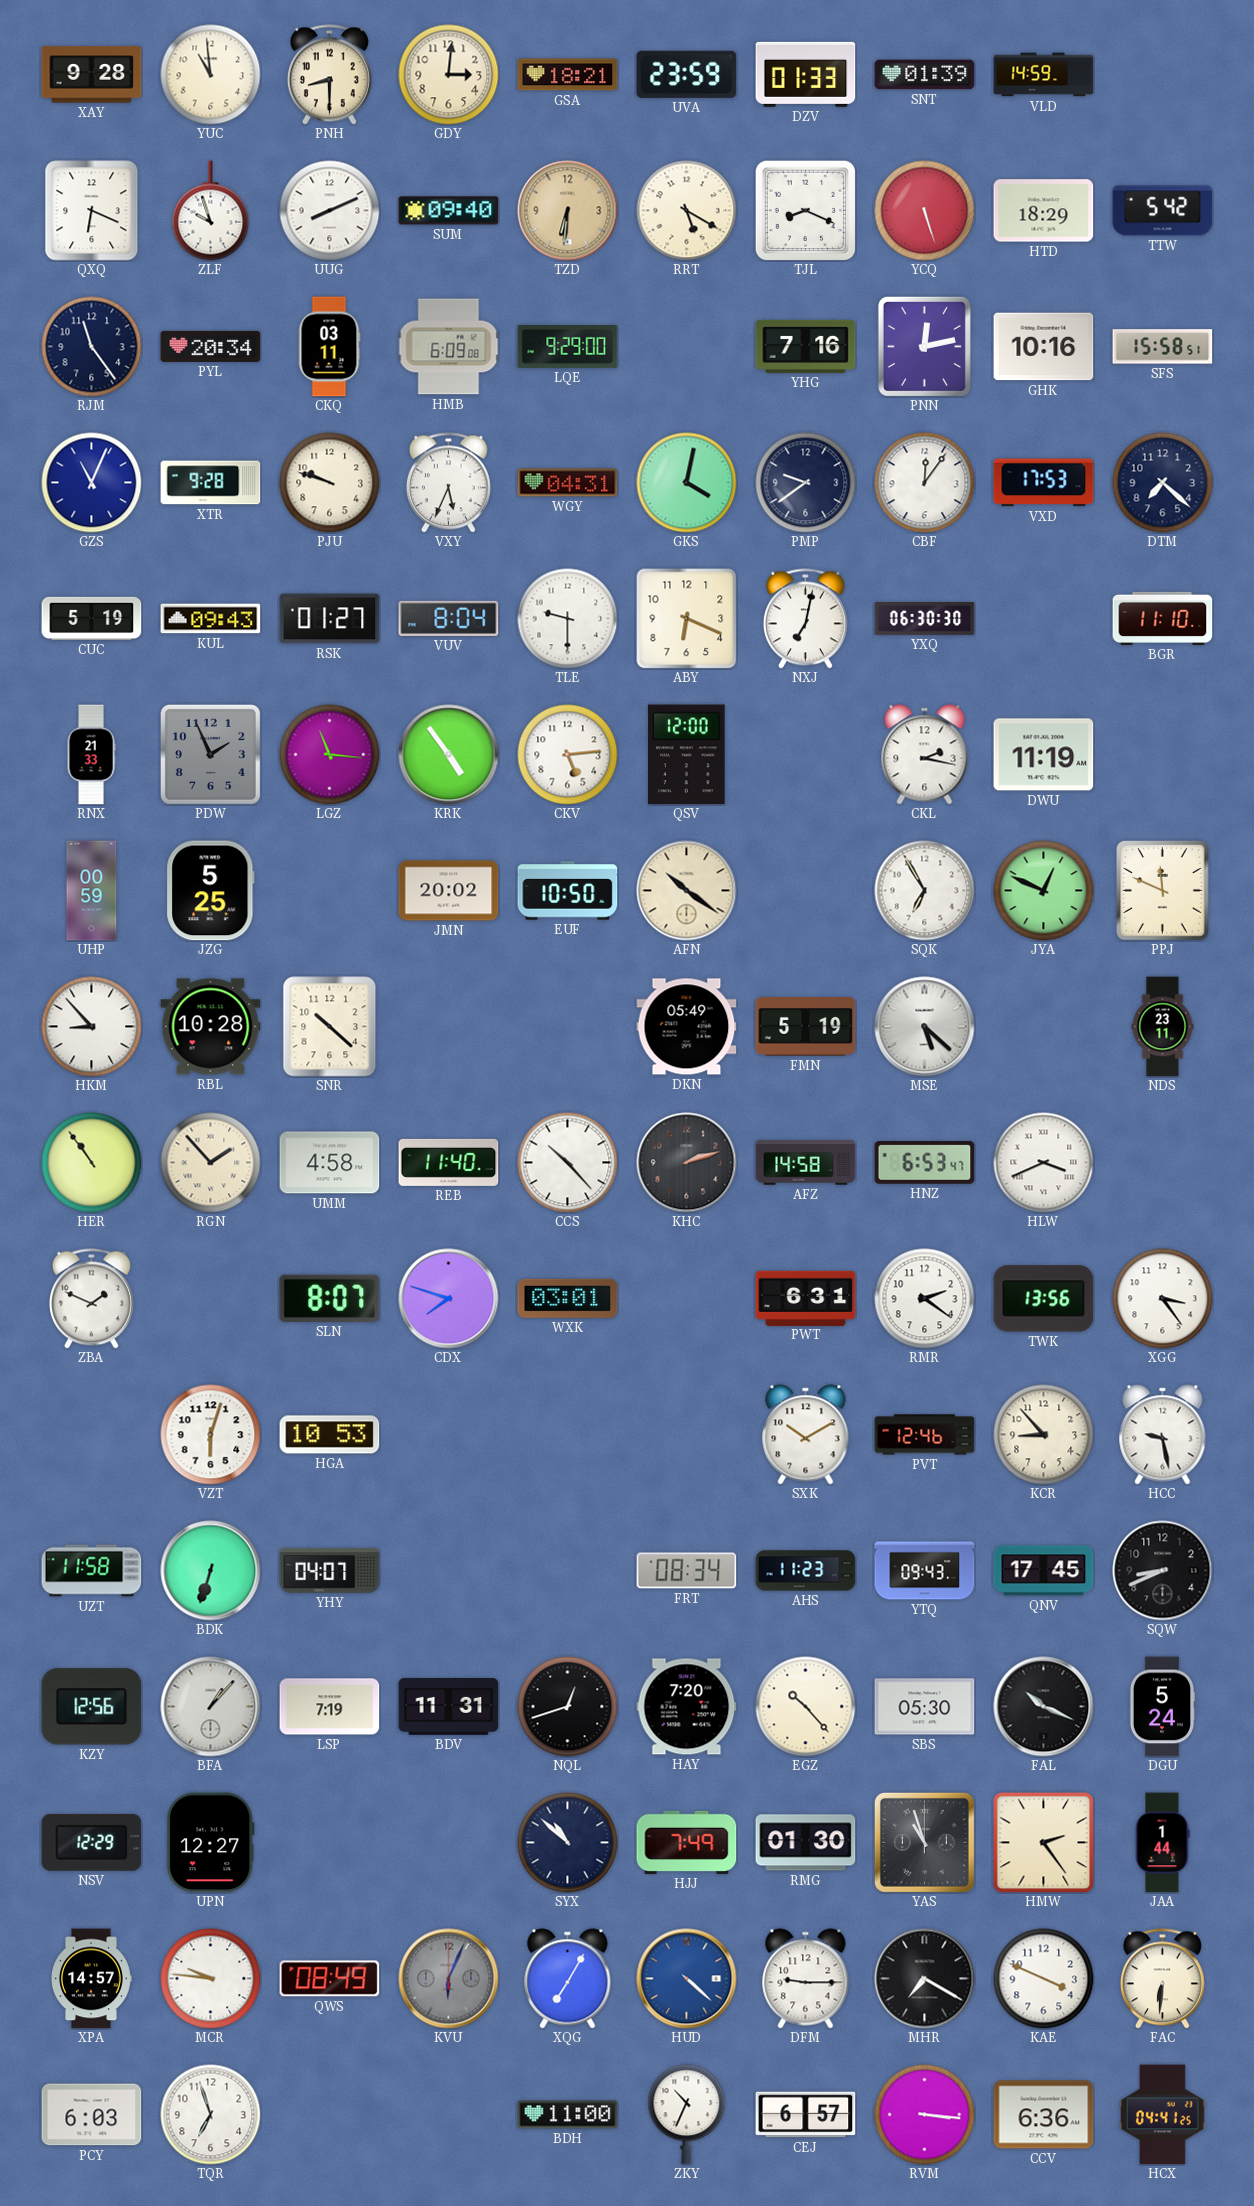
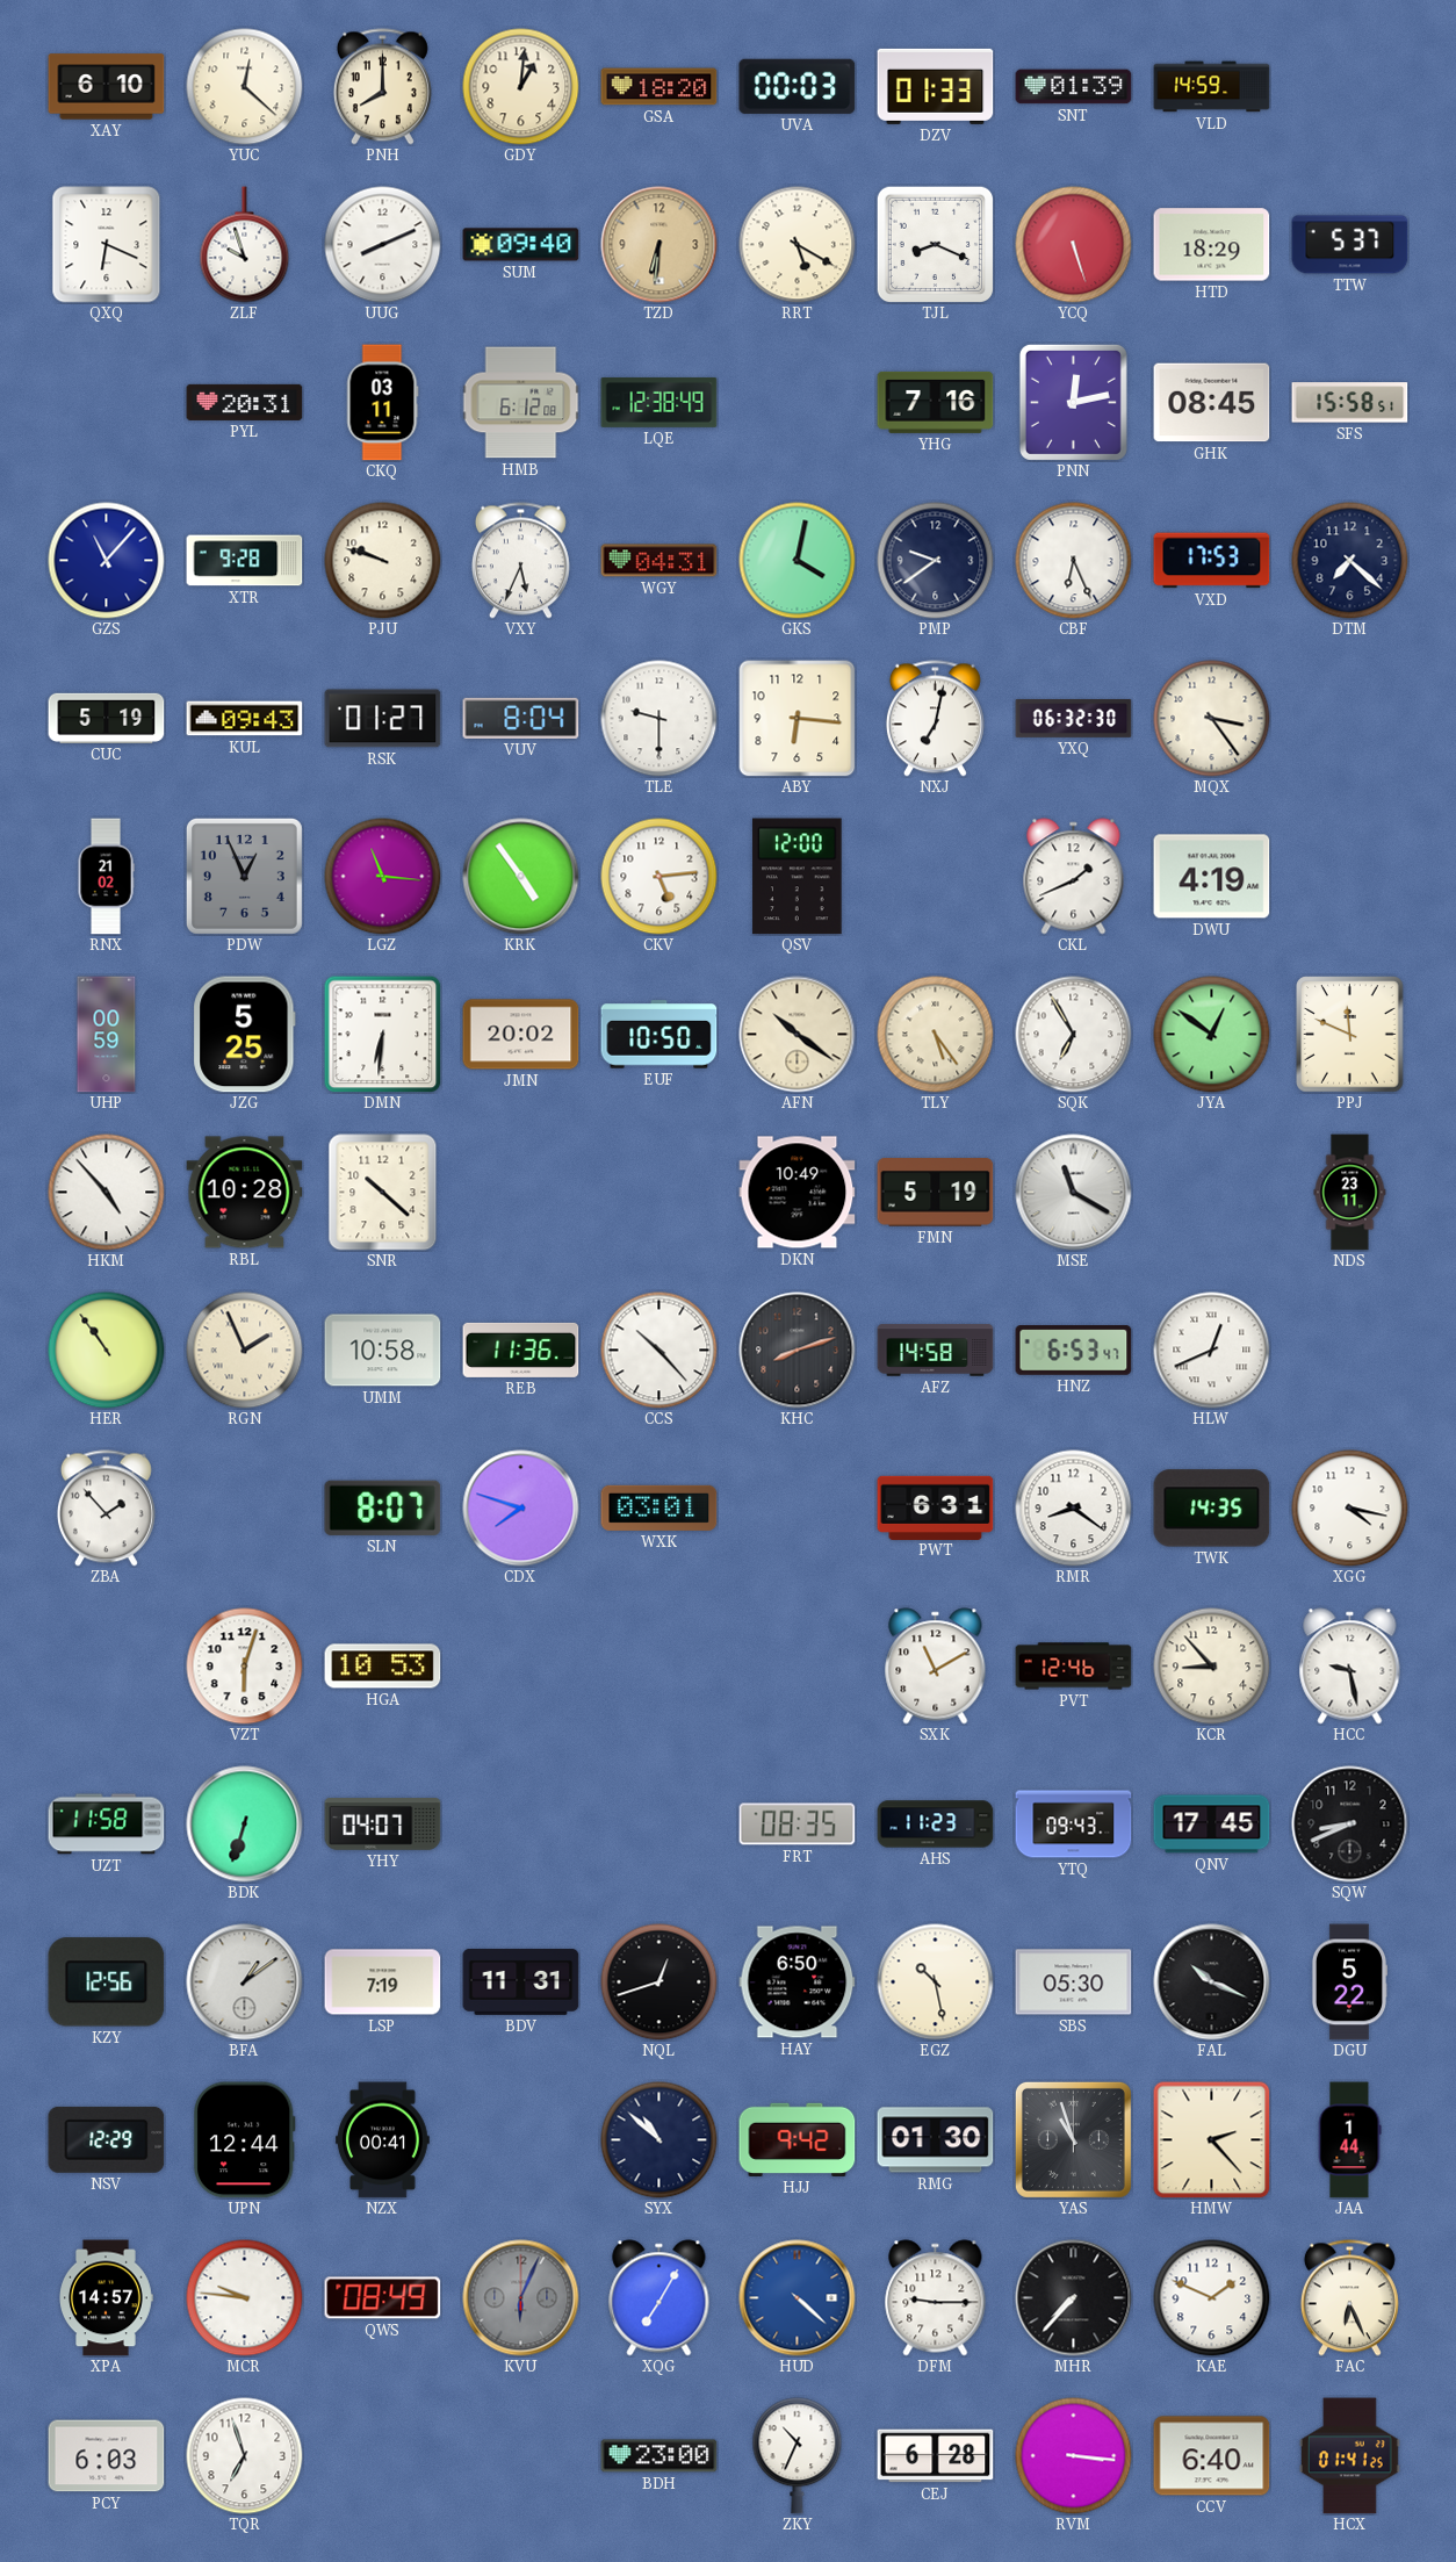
XAY: 9:28 -> 6:10
YUC: 10:59 -> 12:22
PNH: 8:30 -> 8:00
GDY: 3:01 -> 1:01
GSA: 18:21 -> 18:20
UVA: 23:59 -> 00:03
TTW: 5:42 -> 5:37
RJM: 11:24 -> none
PYL: 20:34 -> 20:31
HMB: 6:09 -> 6:12
LQE: 9:29 -> 12:38
GHK: 10:16 -> 08:45
GZS: 11:04 -> 11:07
CBF: 12:06 -> 6:26
ABY: 6:19 -> 6:16
YXQ: 06:30 -> 06:32
MQX: none -> 3:24
BGR: 11:10 -> none
RNX: 21:33 -> 21:02
PDW: 1:56 -> 12:56
CKL: 2:17 -> 1:41
DWU: 11:19 -> 4:19
DMN: none -> 6:31
TLY: none -> 5:24
JYA: 12:49 -> 12:51
HKM: 8:53 -> 4:53
DKN: 05:49 -> 10:49
MSE: 5:22 -> 11:20
RGN: 1:53 -> 1:56
UMM: 4:58 -> 10:58
REB: 11:40 -> 11:36
KHC: 2:12 -> 8:12
HLW: 3:41 -> 12:41
ZBA: 1:49 -> 1:53
RMR: 2:21 -> 8:21
TWK: 13:56 -> 14:35
XGG: 3:24 -> 4:17
SXK: 10:10 -> 11:10
FRT: 08:34 -> 08:35
BFA: 1:07 -> 1:09
HAY: 7:20 -> 6:50
EGZ: 10:23 -> 10:28
DGU: 5:24 -> 5:22
UPN: 12:27 -> 12:44
NZX: none -> 00:41
HJJ: 7:49 -> 9:42
HMW: 2:24 -> 2:23
MHR: 7:20 -> 7:37
KAE: 3:49 -> 1:49
FAC: 6:31 -> 6:26
BDH: 11:00 -> 23:00
CEJ: 6:57 -> 6:28
CCV: 6:36 -> 6:40
HCX: 04:41 -> 01:41
